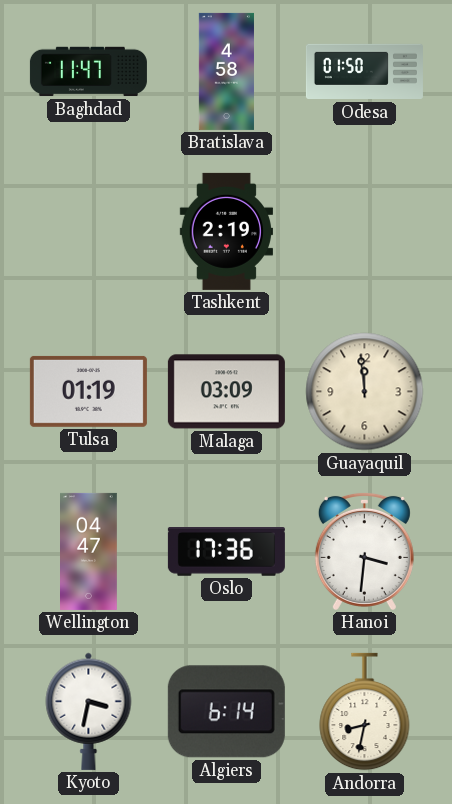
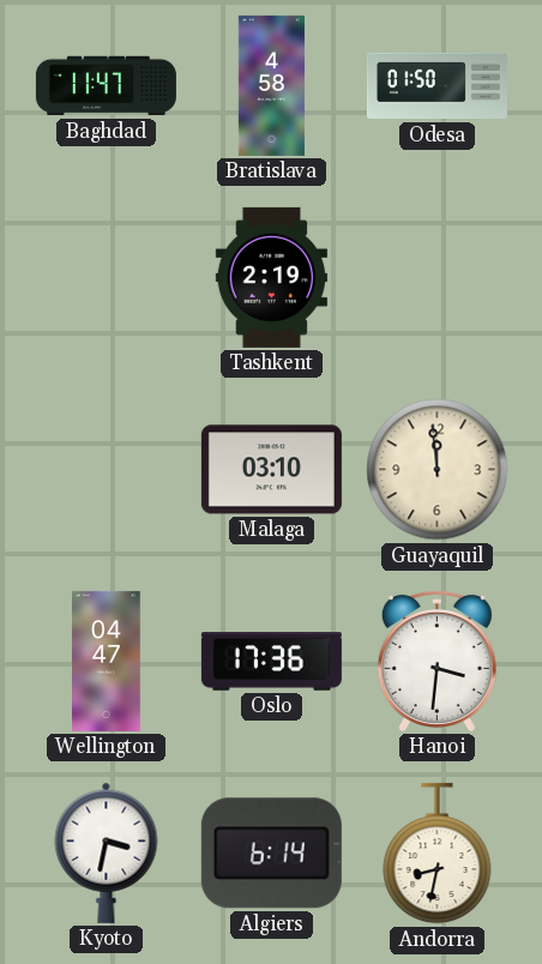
Tulsa: 01:19 -> none
Malaga: 03:09 -> 03:10
